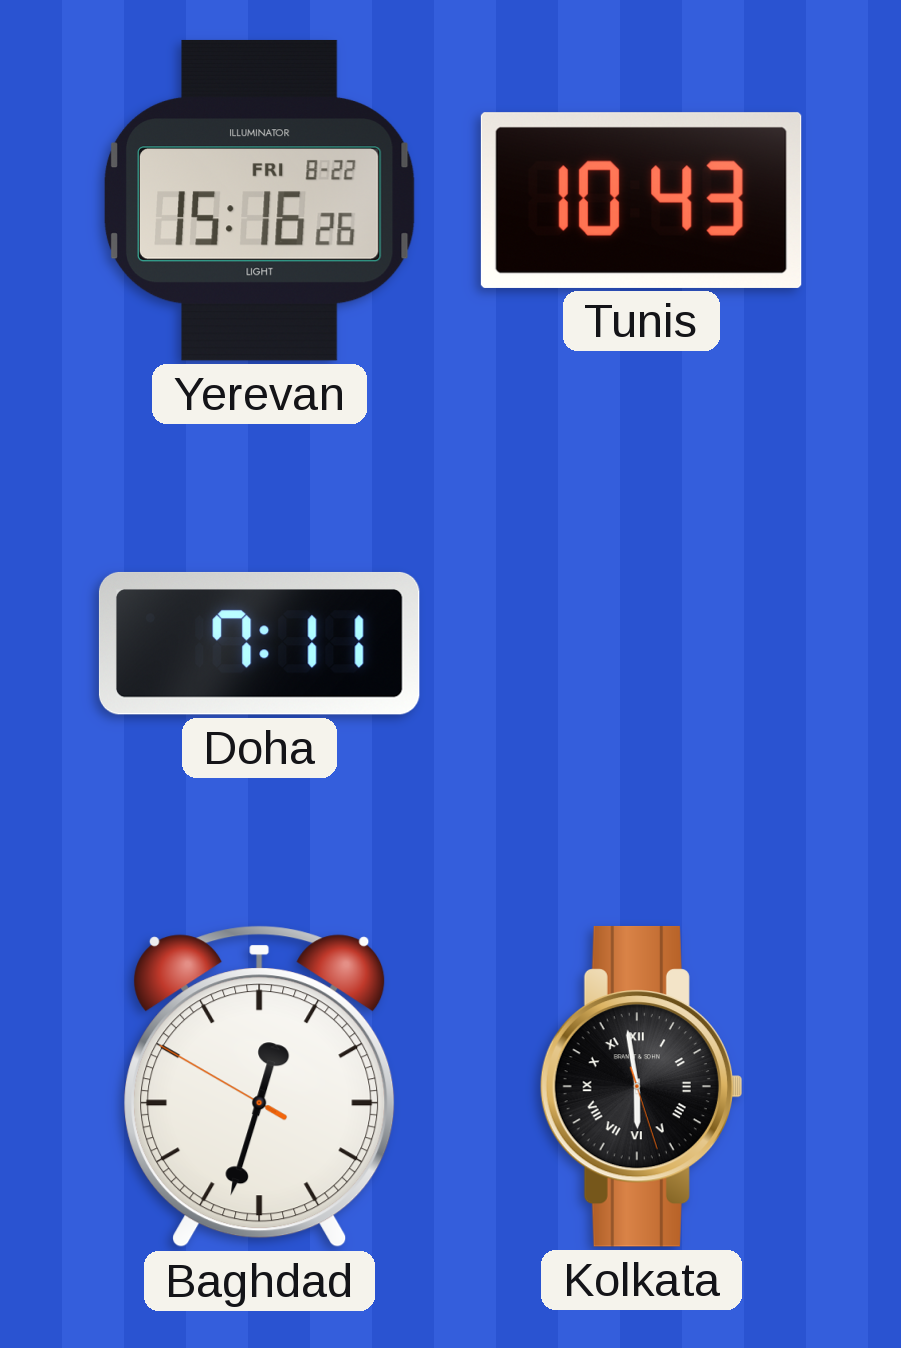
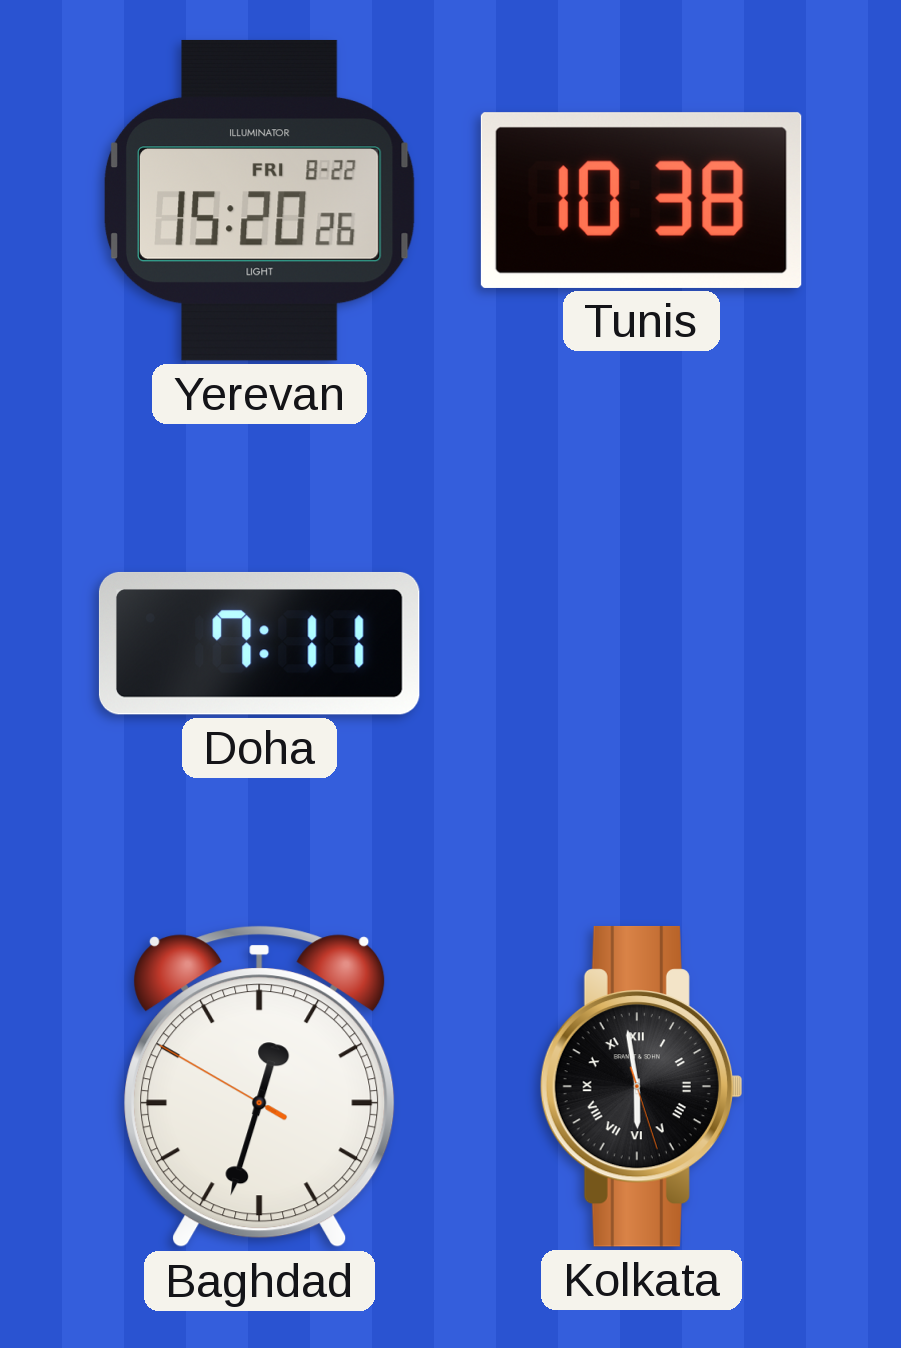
Yerevan: 15:16 -> 15:20
Tunis: 10:43 -> 10:38
